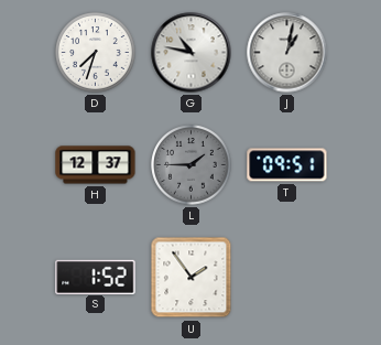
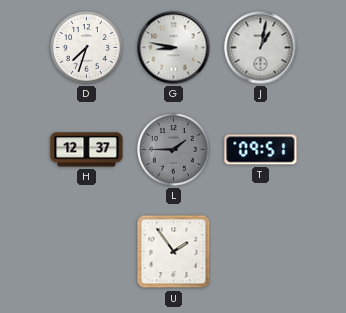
G: 10:47 -> 8:47
S: 1:52 -> none
